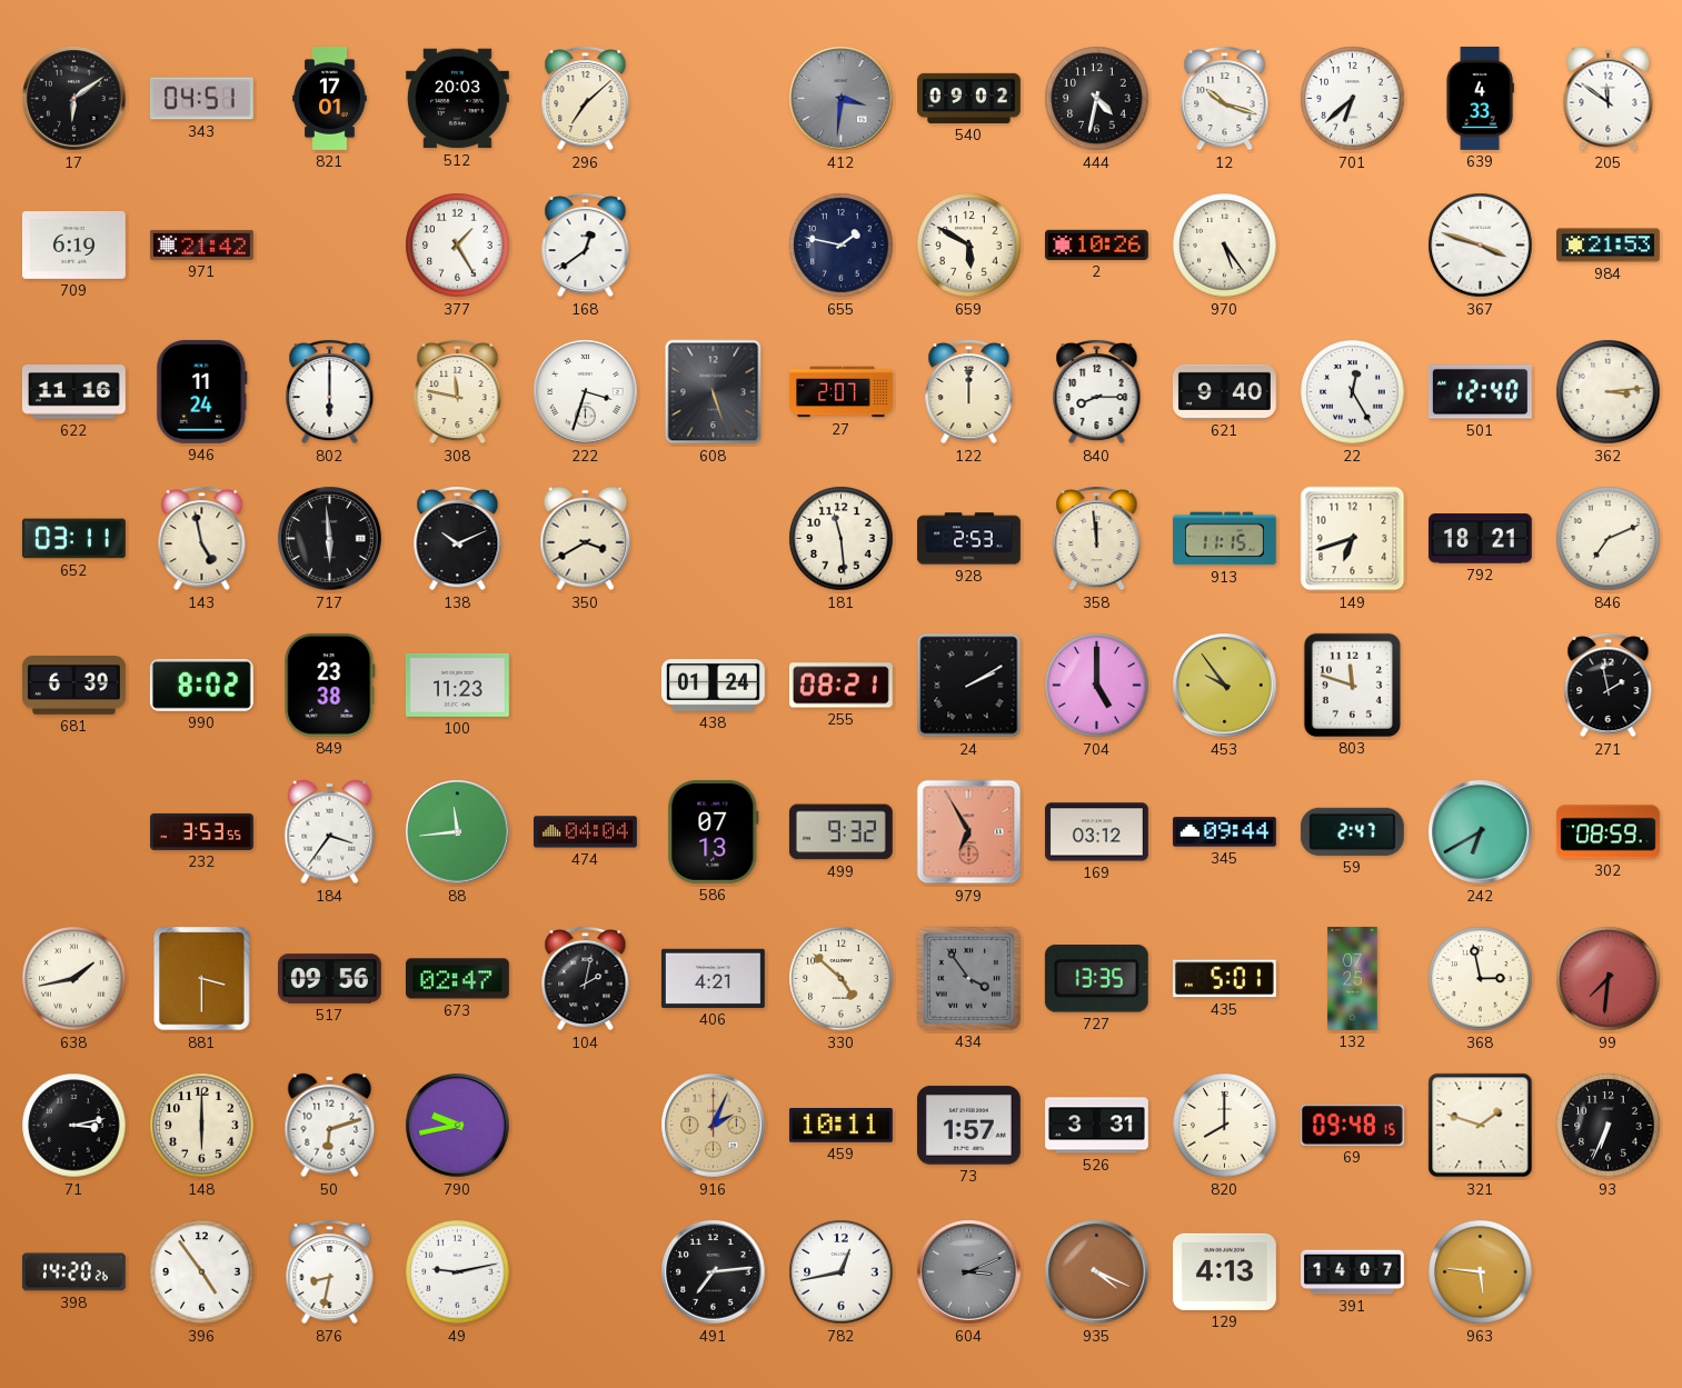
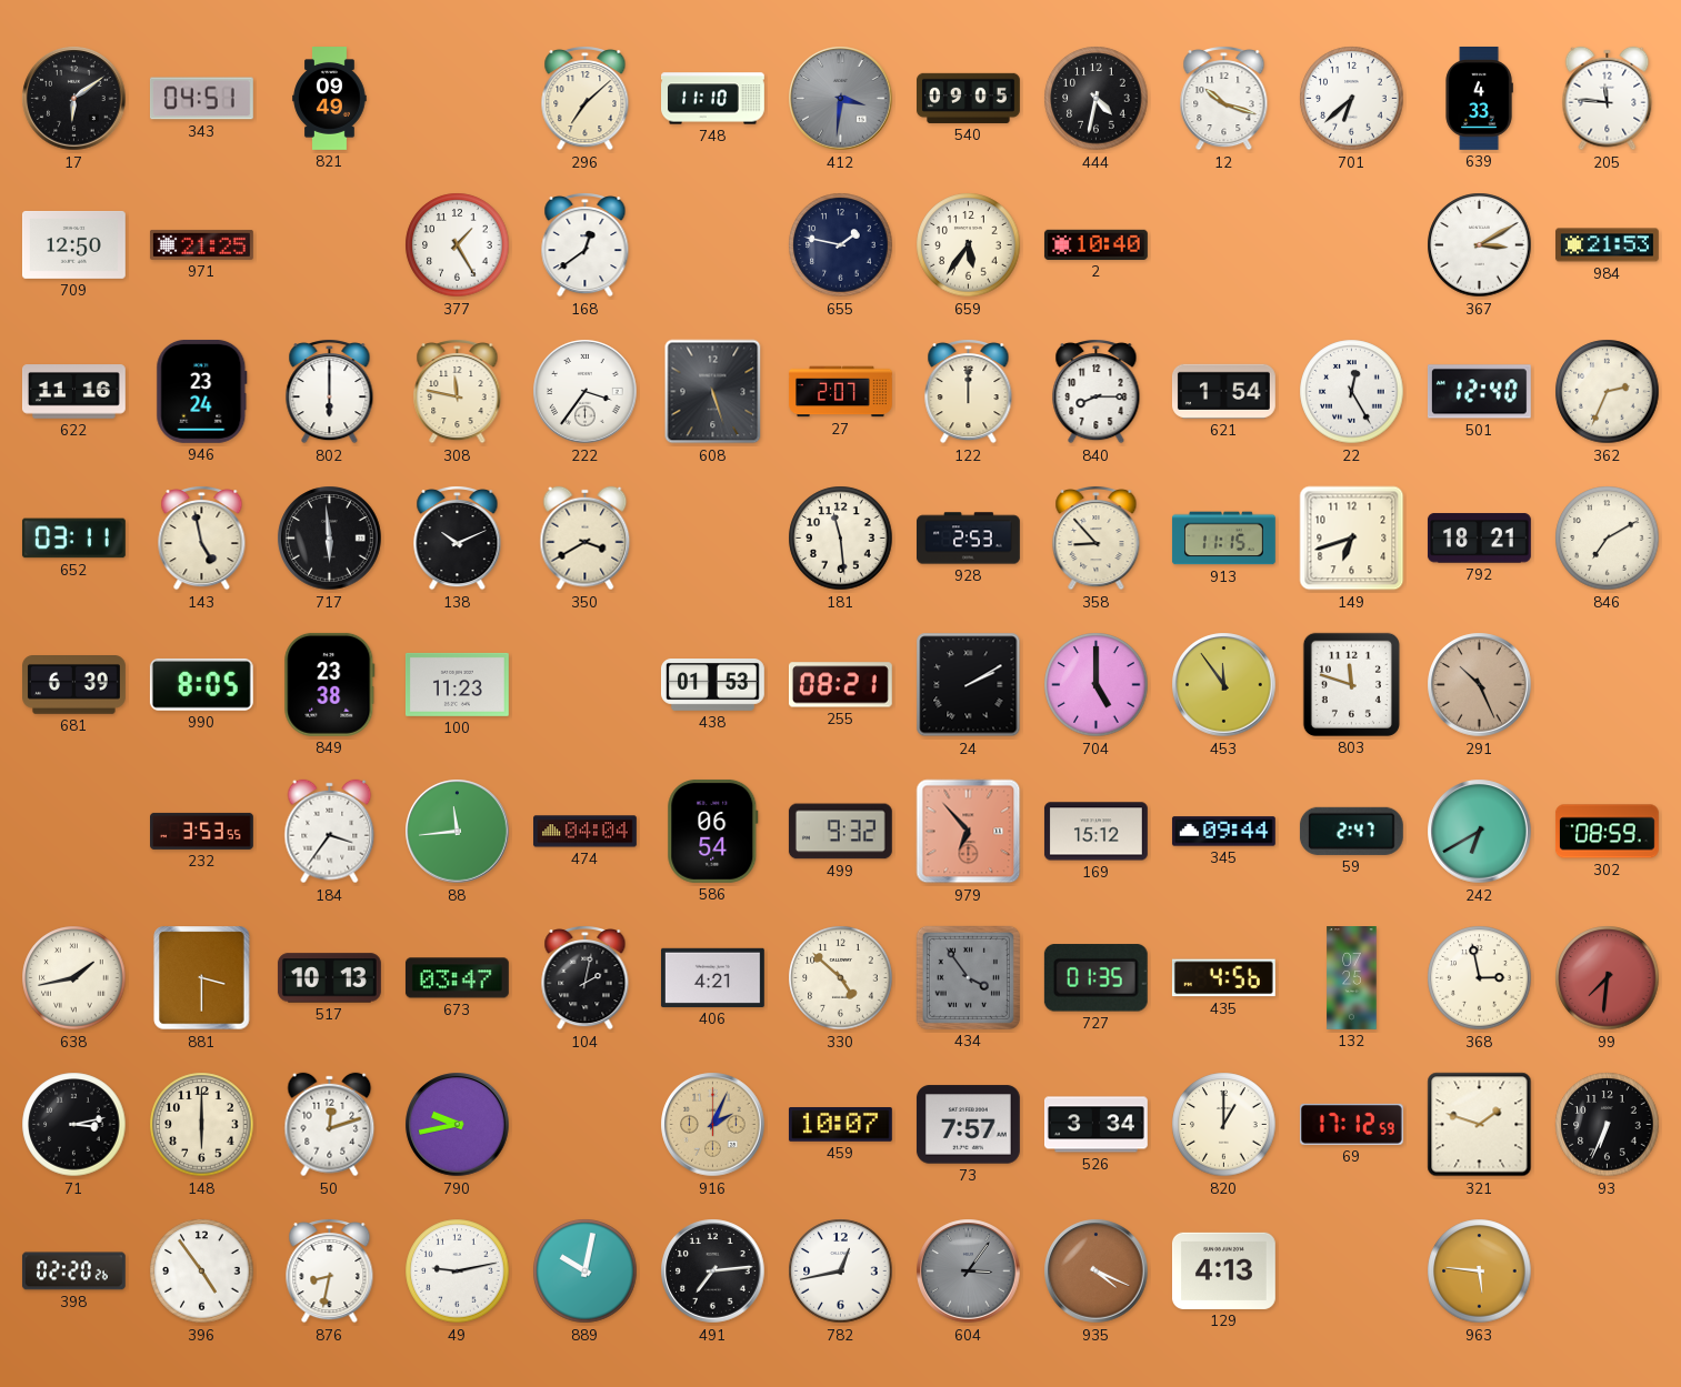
821: 17:01 -> 09:49
512: 20:03 -> none
748: none -> 11:10
540: 09:02 -> 09:05
205: 11:51 -> 11:46
709: 6:19 -> 12:50
971: 21:42 -> 21:25
659: 5:50 -> 5:36
2: 10:26 -> 10:40
970: 5:24 -> none
367: 3:48 -> 3:10
946: 11:24 -> 23:24
222: 3:33 -> 3:36
621: 9:40 -> 1:54
362: 3:14 -> 2:34
358: 11:59 -> 8:53
846: 7:11 -> 7:10
990: 8:02 -> 8:05
438: 01:24 -> 01:53
453: 9:54 -> 11:54
291: none -> 10:26
271: 1:58 -> none
586: 07:13 -> 06:54
979: 6:55 -> 6:53
169: 03:12 -> 15:12
517: 09:56 -> 10:13
673: 02:47 -> 03:47
727: 13:35 -> 01:35
435: 5:01 -> 4:56
50: 6:12 -> 12:12
459: 10:11 -> 10:07
73: 1:57 -> 7:57
526: 3:31 -> 3:34
820: 8:00 -> 1:00
69: 09:48 -> 17:12
398: 14:20 -> 02:20
889: none -> 10:02
604: 3:11 -> 3:06
391: 14:07 -> none
